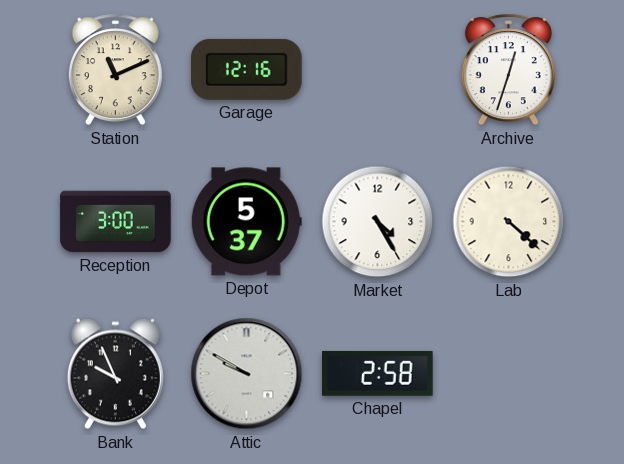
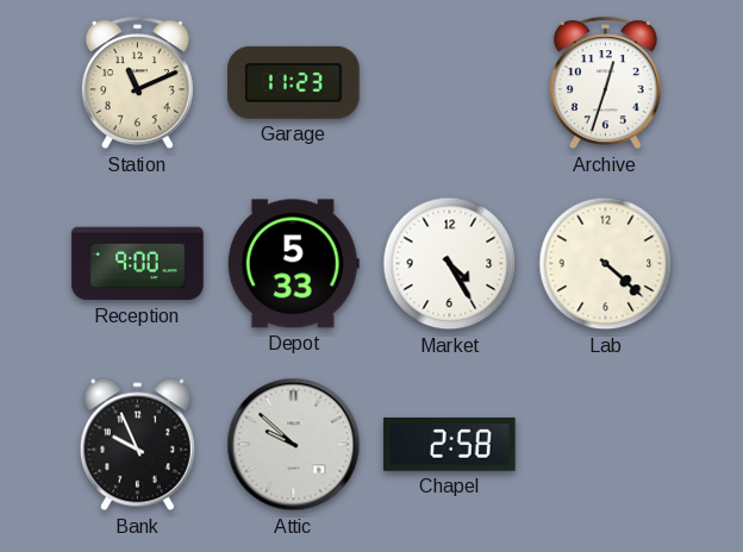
Garage: 12:16 -> 11:23
Reception: 3:00 -> 9:00
Depot: 5:37 -> 5:33
Attic: 9:50 -> 9:52
